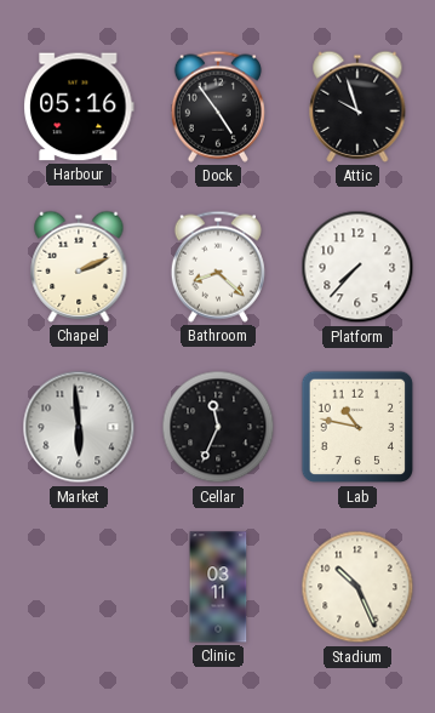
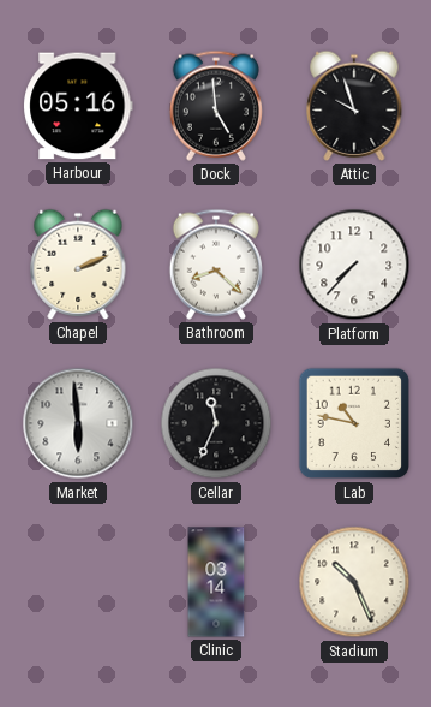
Dock: 4:54 -> 4:59
Clinic: 03:11 -> 03:14
